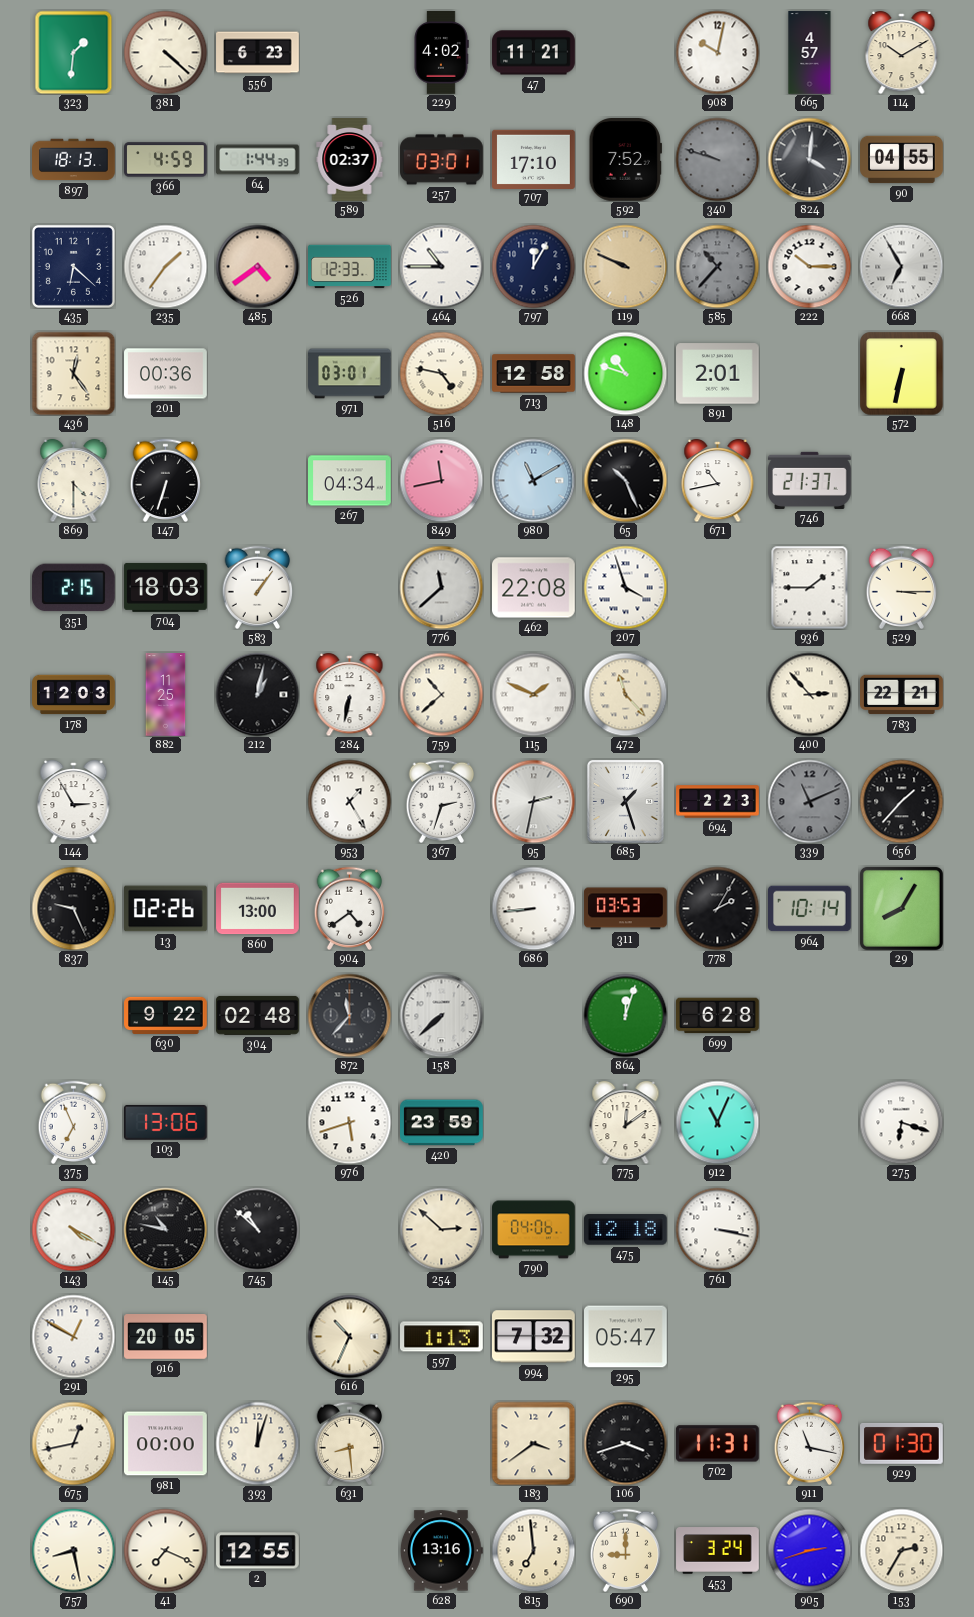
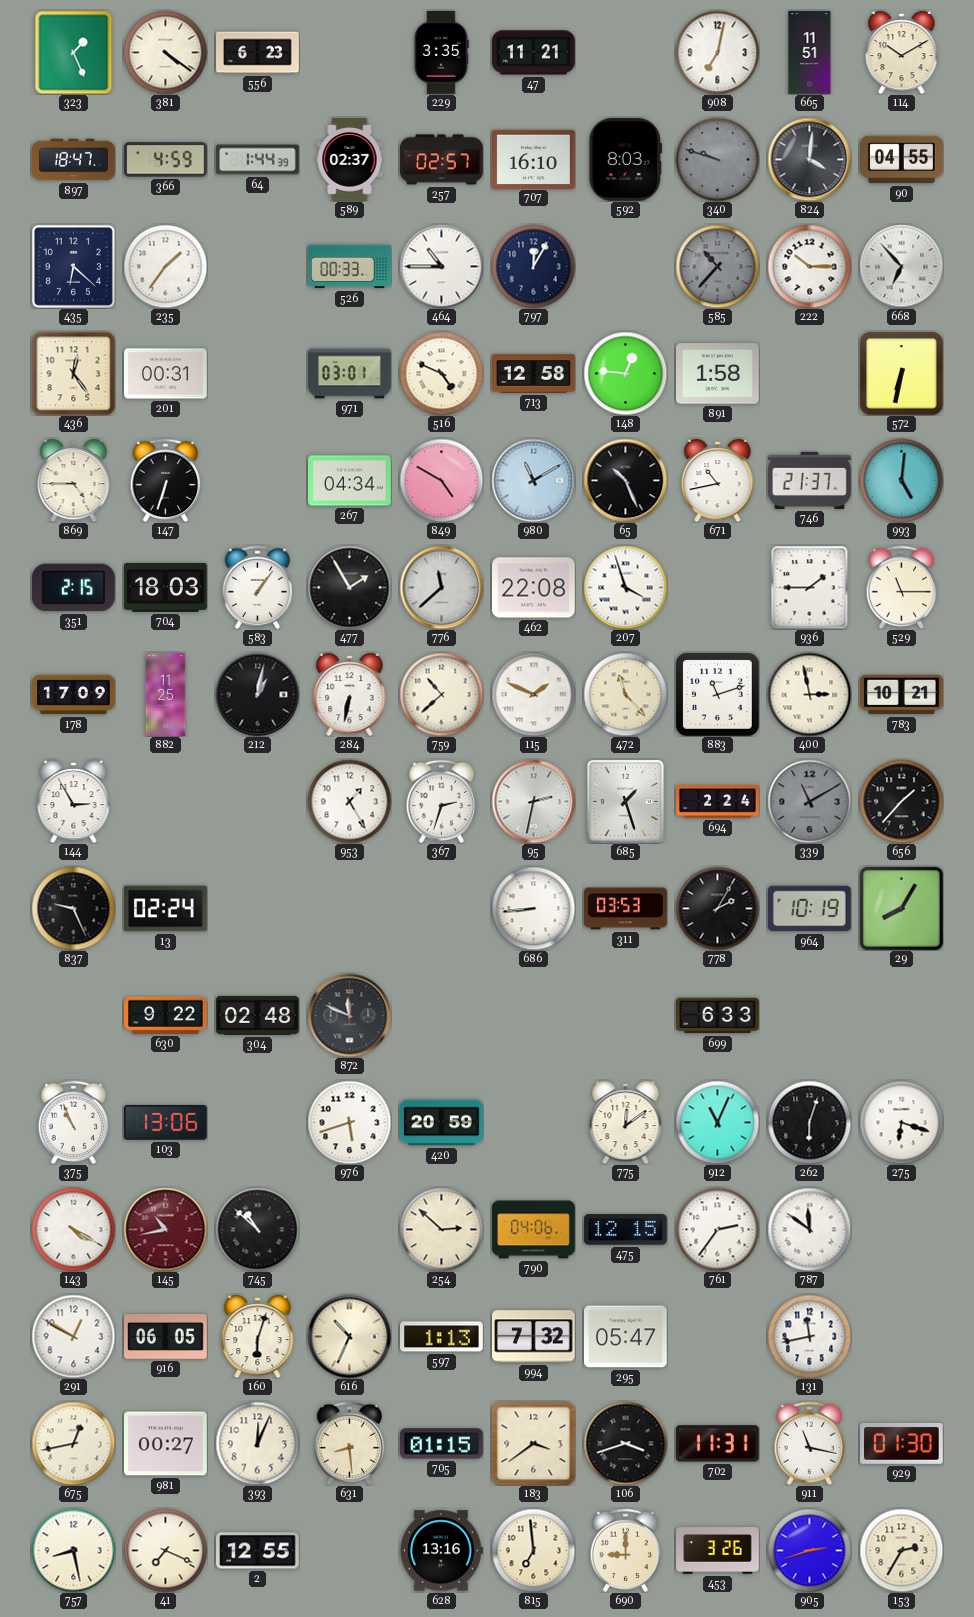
323: 1:31 -> 1:26
381: 4:22 -> 4:21
229: 4:02 -> 3:35
908: 10:02 -> 7:02
665: 4:57 -> 11:51
897: 18:13 -> 18:47
257: 03:01 -> 02:57
707: 17:10 -> 16:10
592: 7:52 -> 8:03
485: 4:39 -> none
526: 12:33 -> 00:33
119: 9:49 -> none
668: 6:55 -> 6:53
201: 00:36 -> 00:31
516: 4:47 -> 4:49
148: 10:48 -> 12:46
891: 2:01 -> 1:58
869: 4:30 -> 4:45
849: 11:43 -> 4:50
993: none -> 5:01
477: none -> 1:55
529: 3:15 -> 11:15
178: 12:03 -> 17:09
883: none -> 11:12
400: 2:53 -> 2:58
783: 22:21 -> 10:21
694: 2:23 -> 2:24
339: 11:11 -> 11:10
13: 02:26 -> 02:24
860: 13:00 -> none
904: 4:39 -> none
964: 10:14 -> 10:19
872: 11:37 -> 11:49
158: 7:38 -> none
864: 12:03 -> none
699: 6:28 -> 6:33
375: 6:56 -> 10:56
420: 23:59 -> 20:59
262: none -> 6:03
145: 10:47 -> 10:43
145 dial: black -> burgundy
475: 12:18 -> 12:15
761: 3:17 -> 2:36
787: none -> 11:51
916: 20:05 -> 06:05
160: none -> 6:03
131: none -> 11:43
981: 00:00 -> 00:27
393: 12:03 -> 12:04
705: none -> 01:15
453: 3:24 -> 3:26
